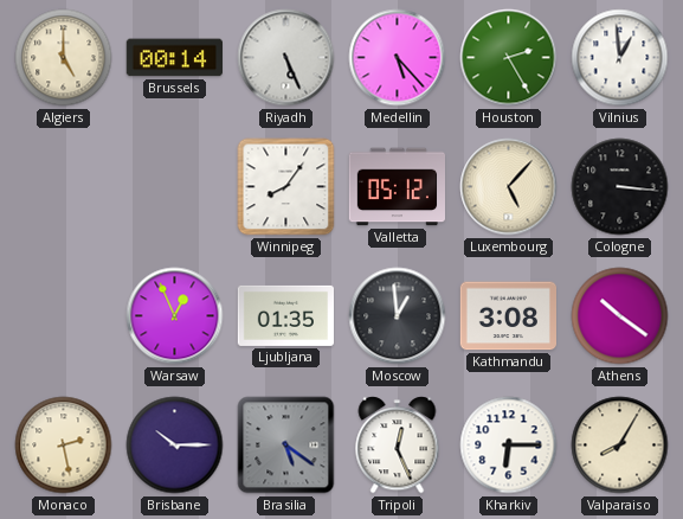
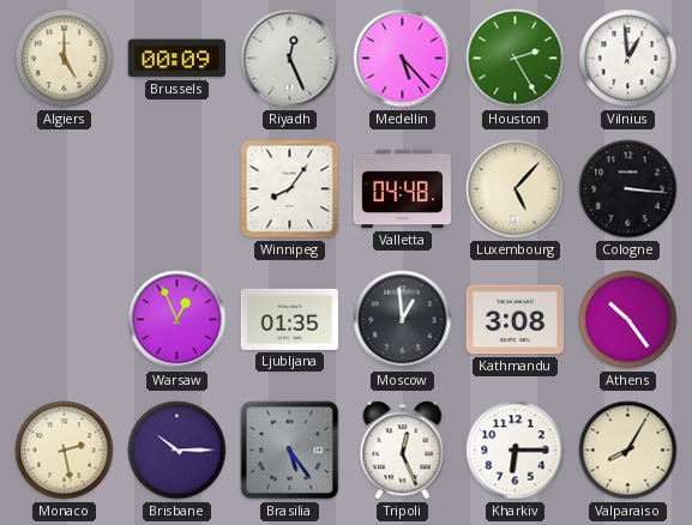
Brussels: 00:14 -> 00:09
Riyadh: 5:26 -> 12:26
Valletta: 05:12 -> 04:48
Athens: 10:21 -> 10:24
Brasilia: 5:21 -> 5:24
